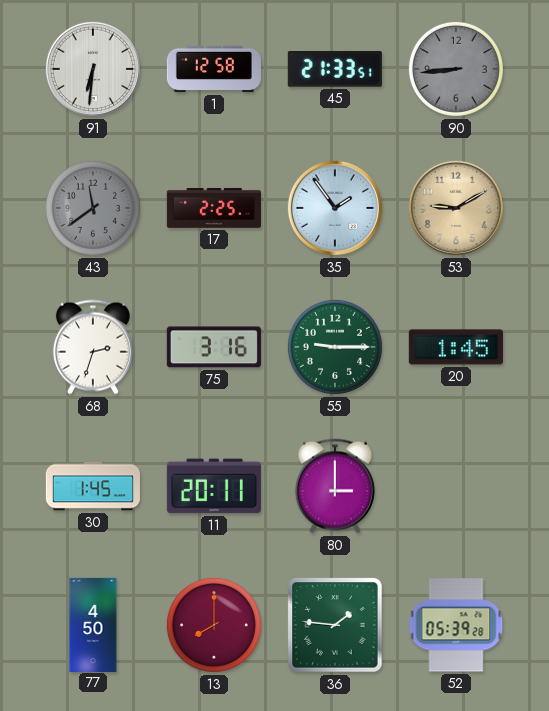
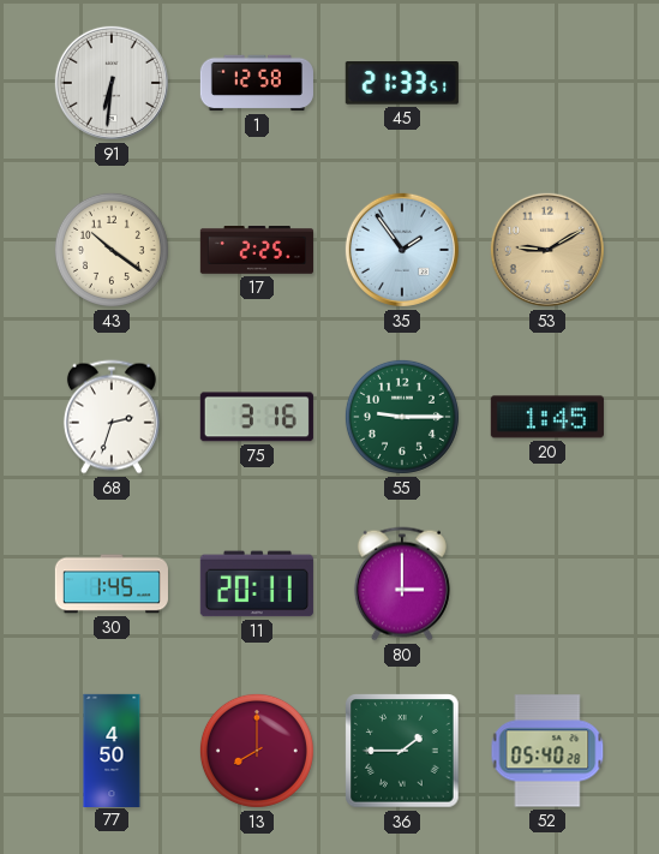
90: 8:44 -> none
43: 11:39 -> 10:21
43 dial: grey -> cream
36: 1:46 -> 1:45
52: 05:39 -> 05:40
